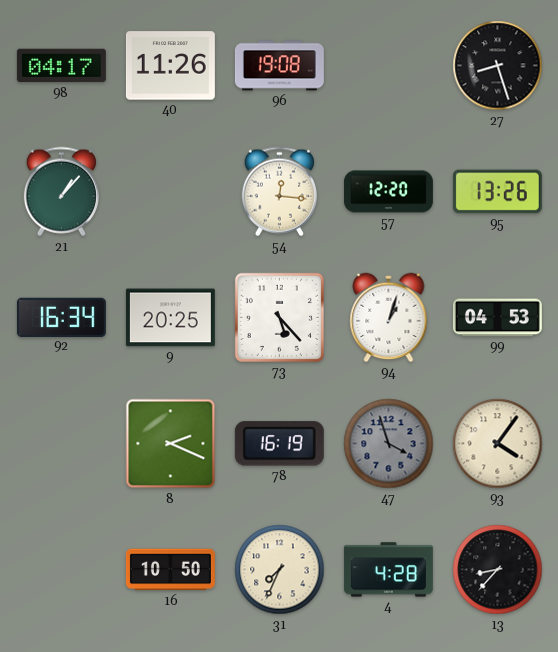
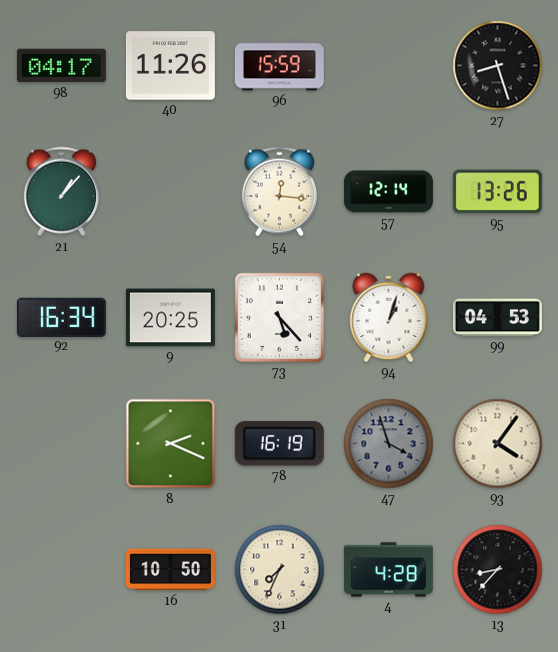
96: 19:08 -> 15:59
57: 12:20 -> 12:14
